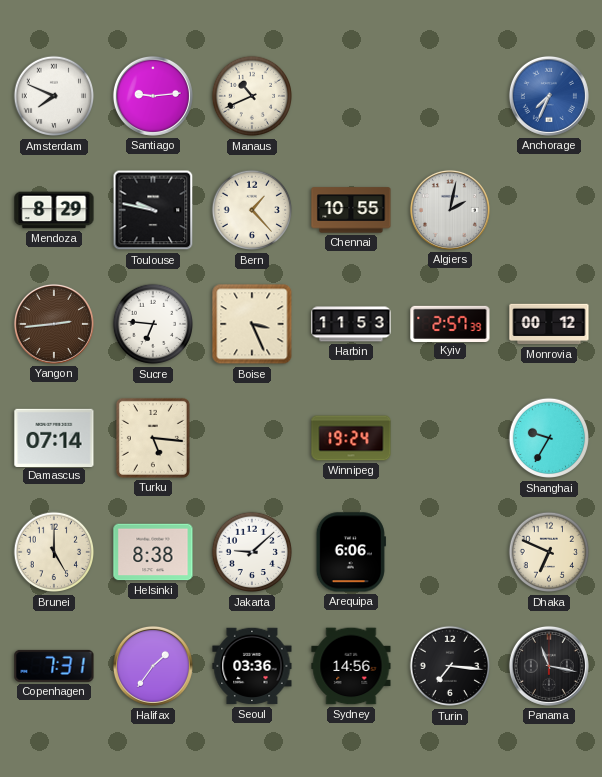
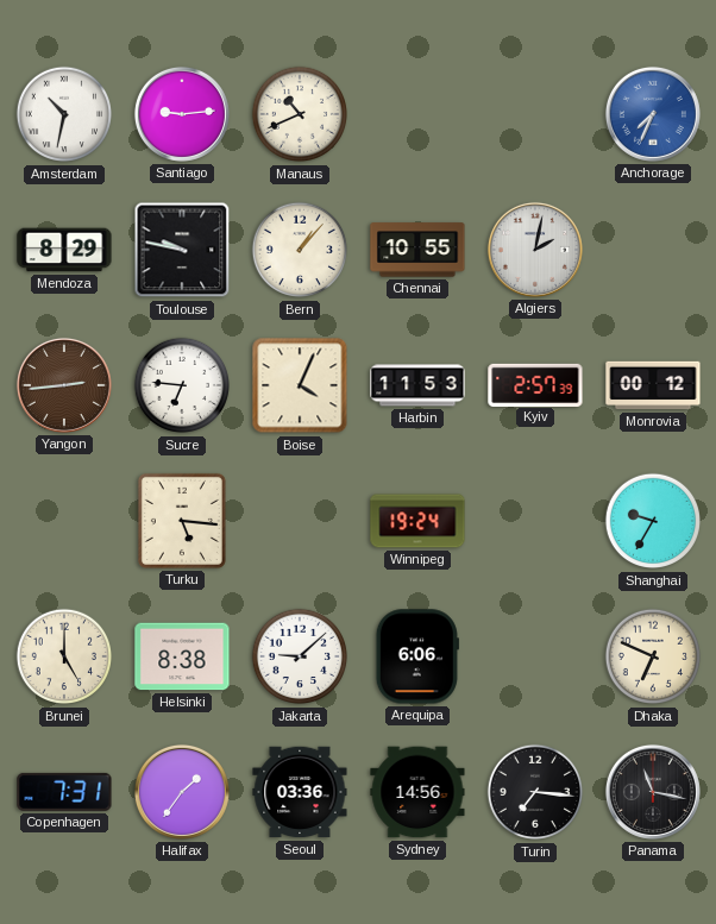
Amsterdam: 7:49 -> 10:32
Bern: 1:23 -> 1:07
Boise: 3:26 -> 4:04
Damascus: 07:14 -> none
